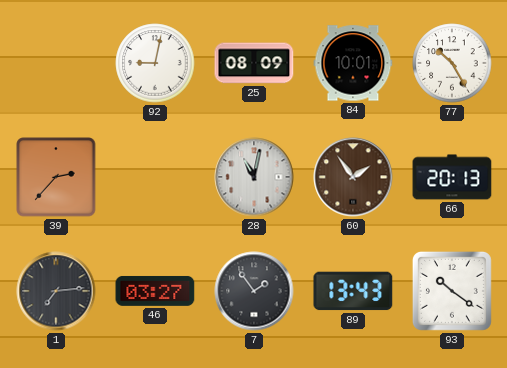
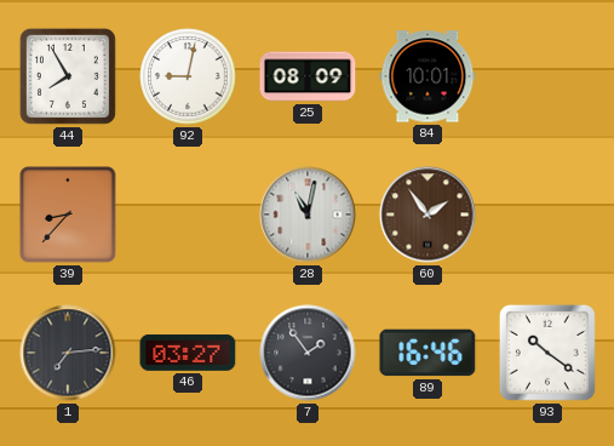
44: none -> 7:55
77: 10:25 -> none
39: 2:37 -> 8:37
66: 20:13 -> none
89: 13:43 -> 16:46
